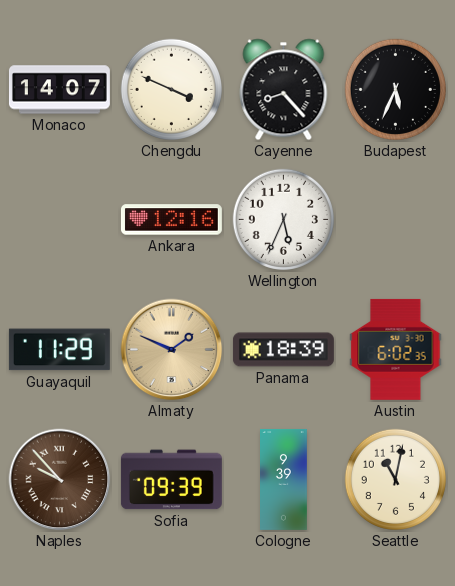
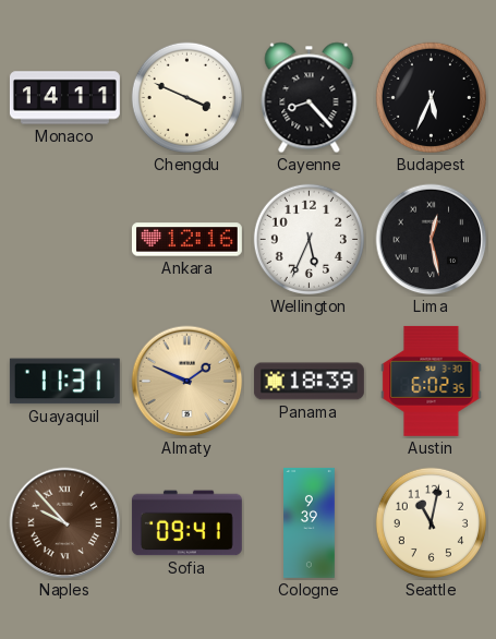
Monaco: 14:07 -> 14:11
Lima: none -> 12:28
Guayaquil: 11:29 -> 11:31
Sofia: 09:39 -> 09:41
